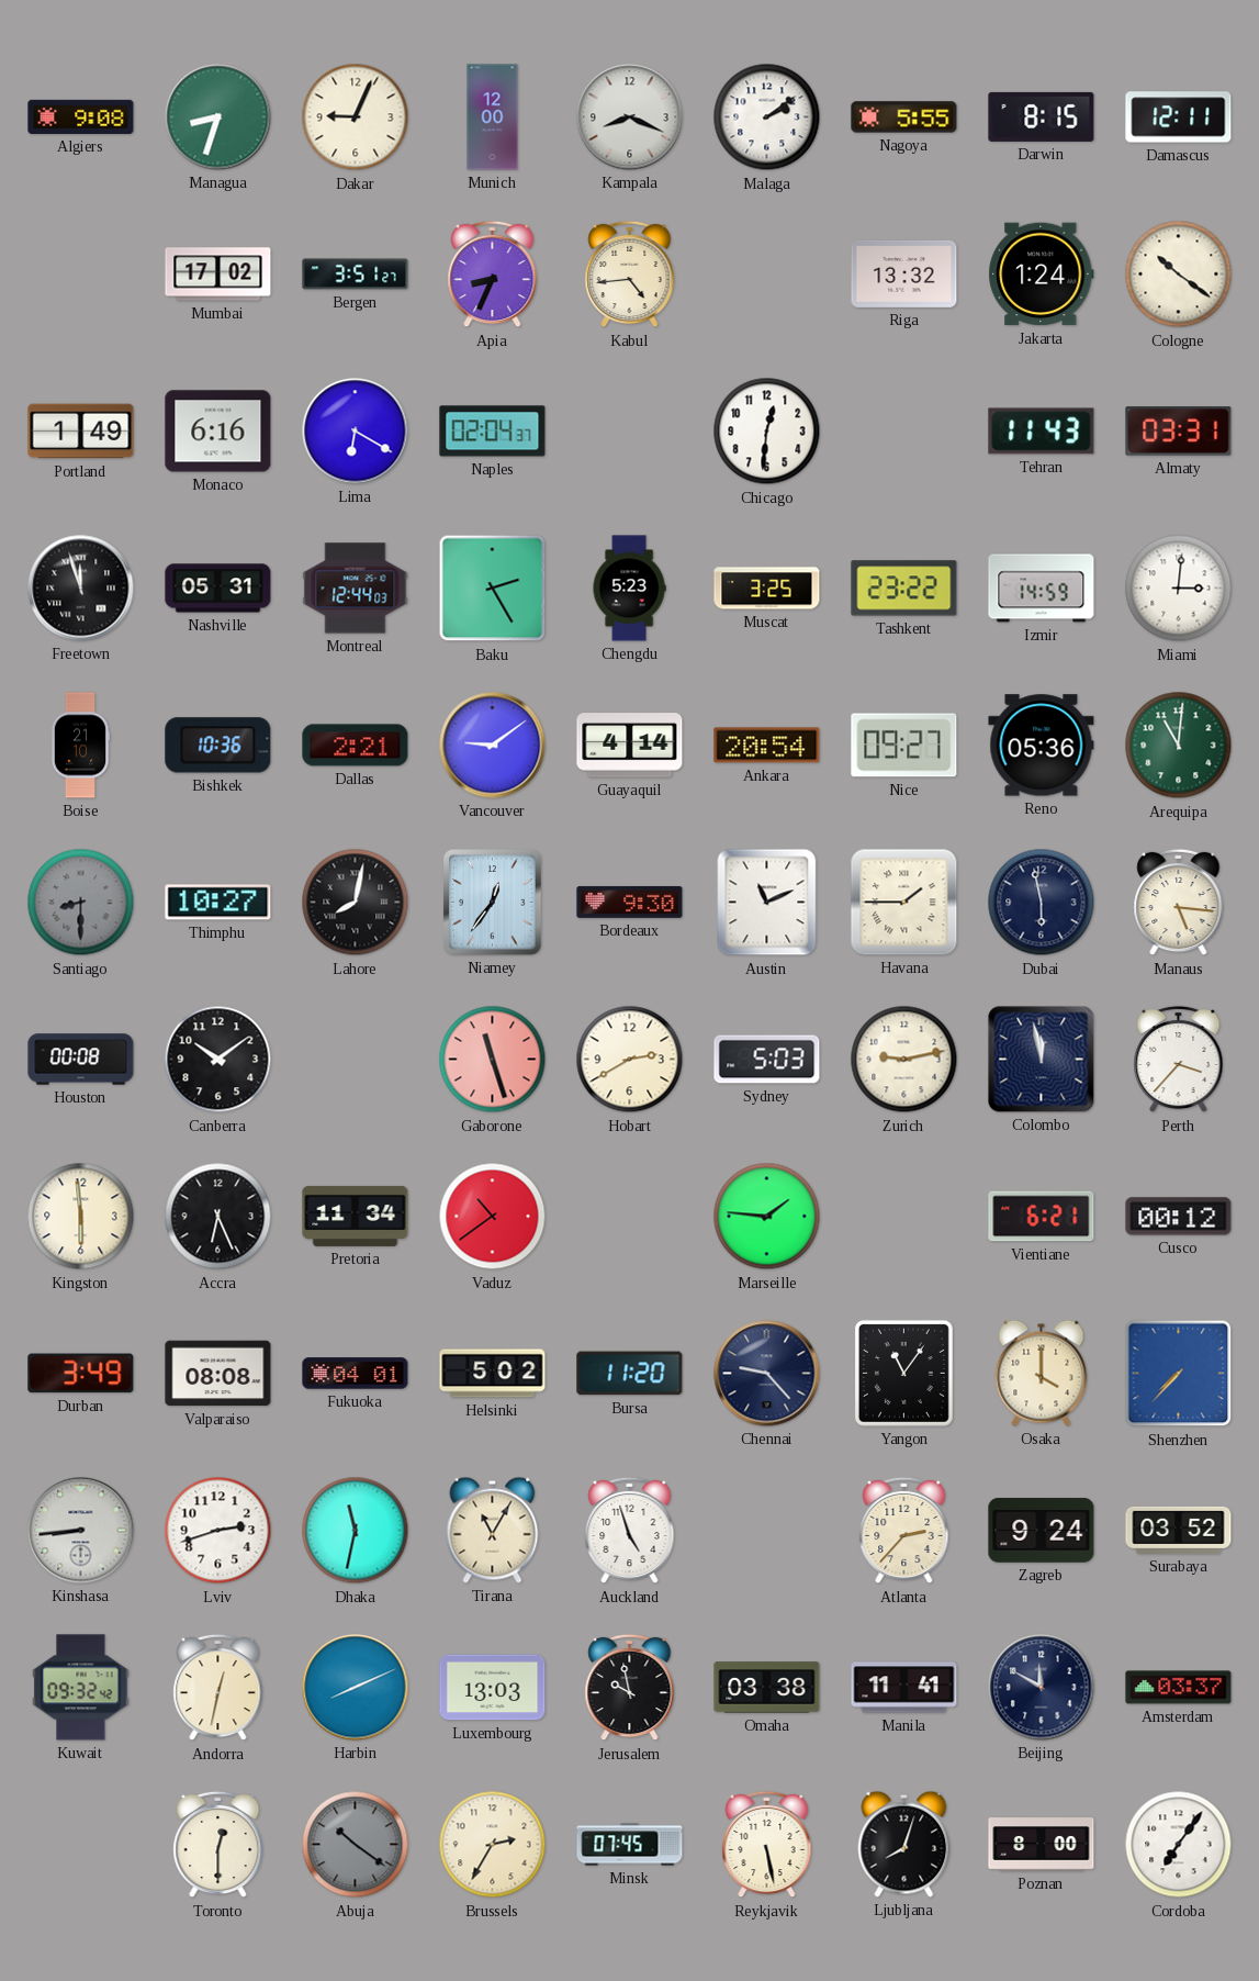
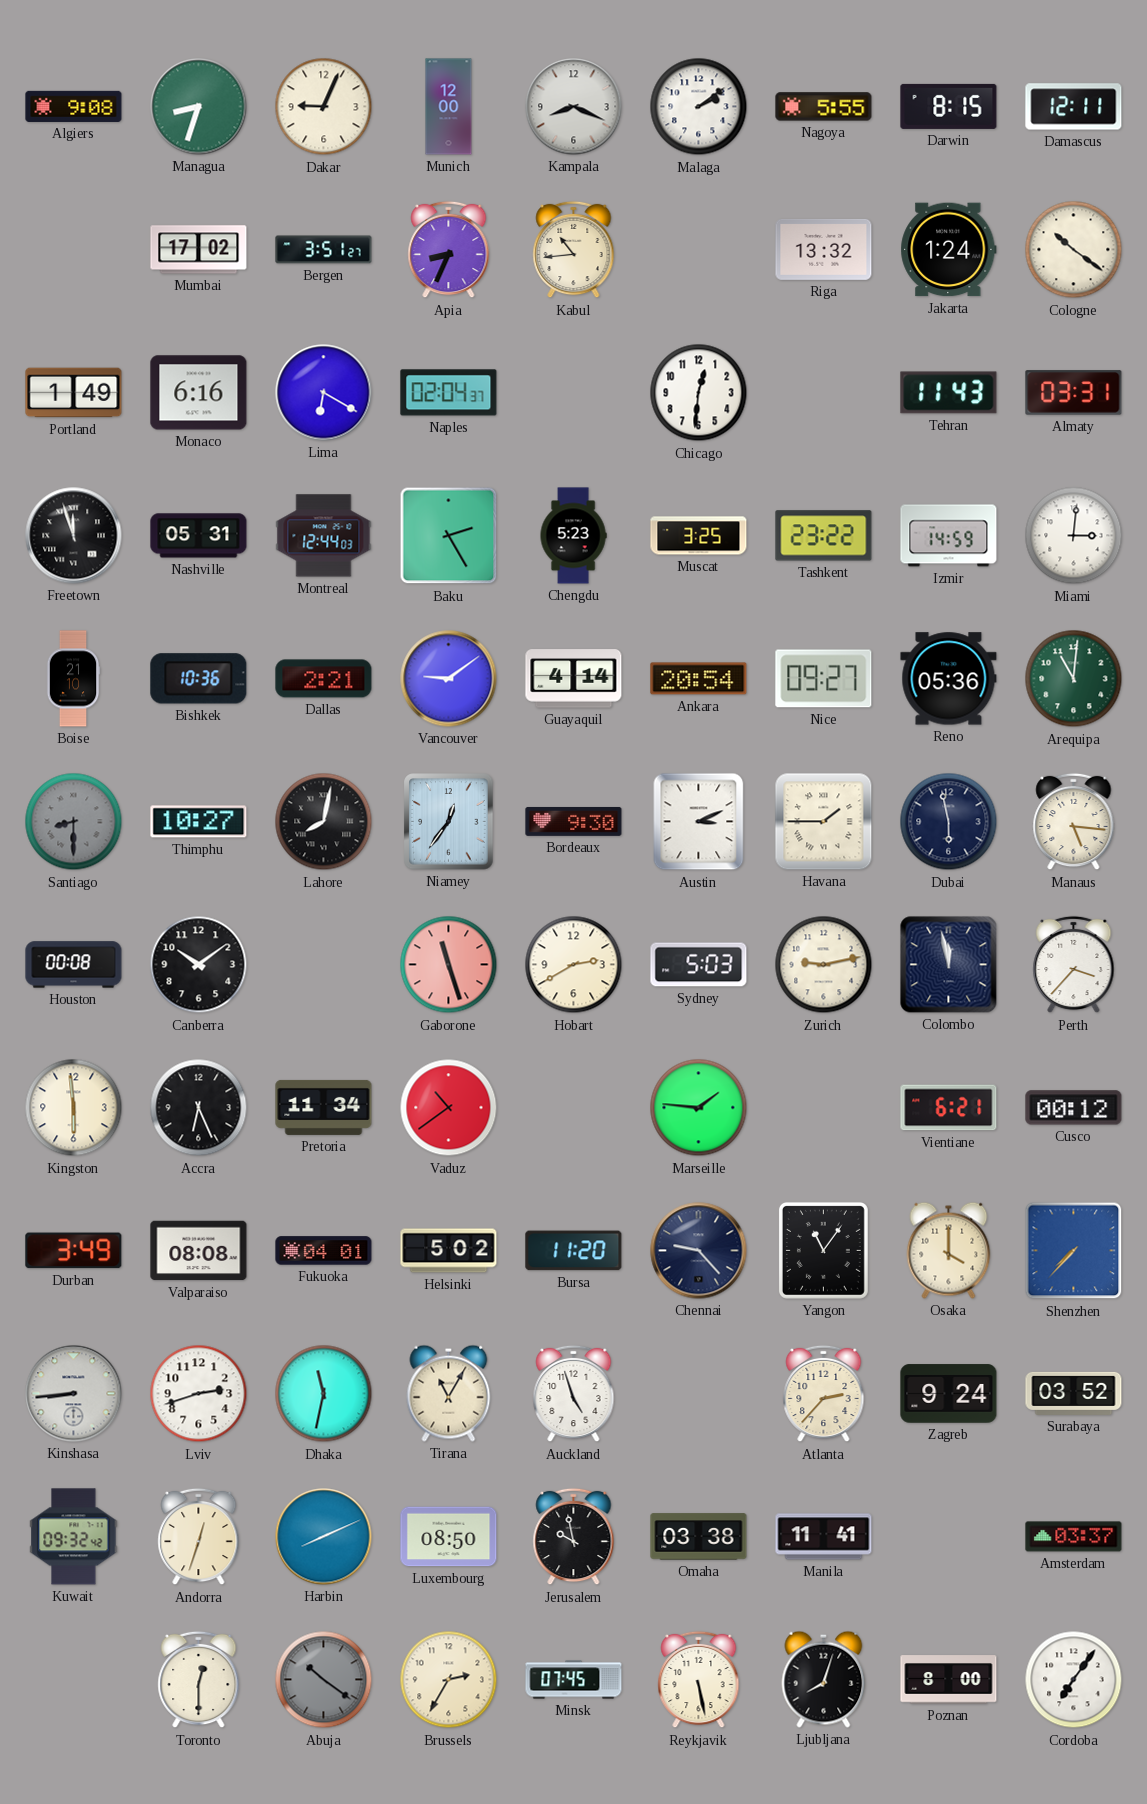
Kabul: 4:44 -> 10:44
Austin: 11:11 -> 3:11
Andorra: 12:32 -> 12:33
Luxembourg: 13:03 -> 08:50
Beijing: 11:50 -> none
